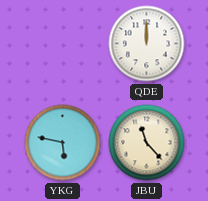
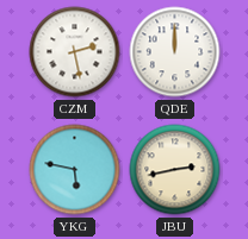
CZM: none -> 2:28
JBU: 11:23 -> 2:43
